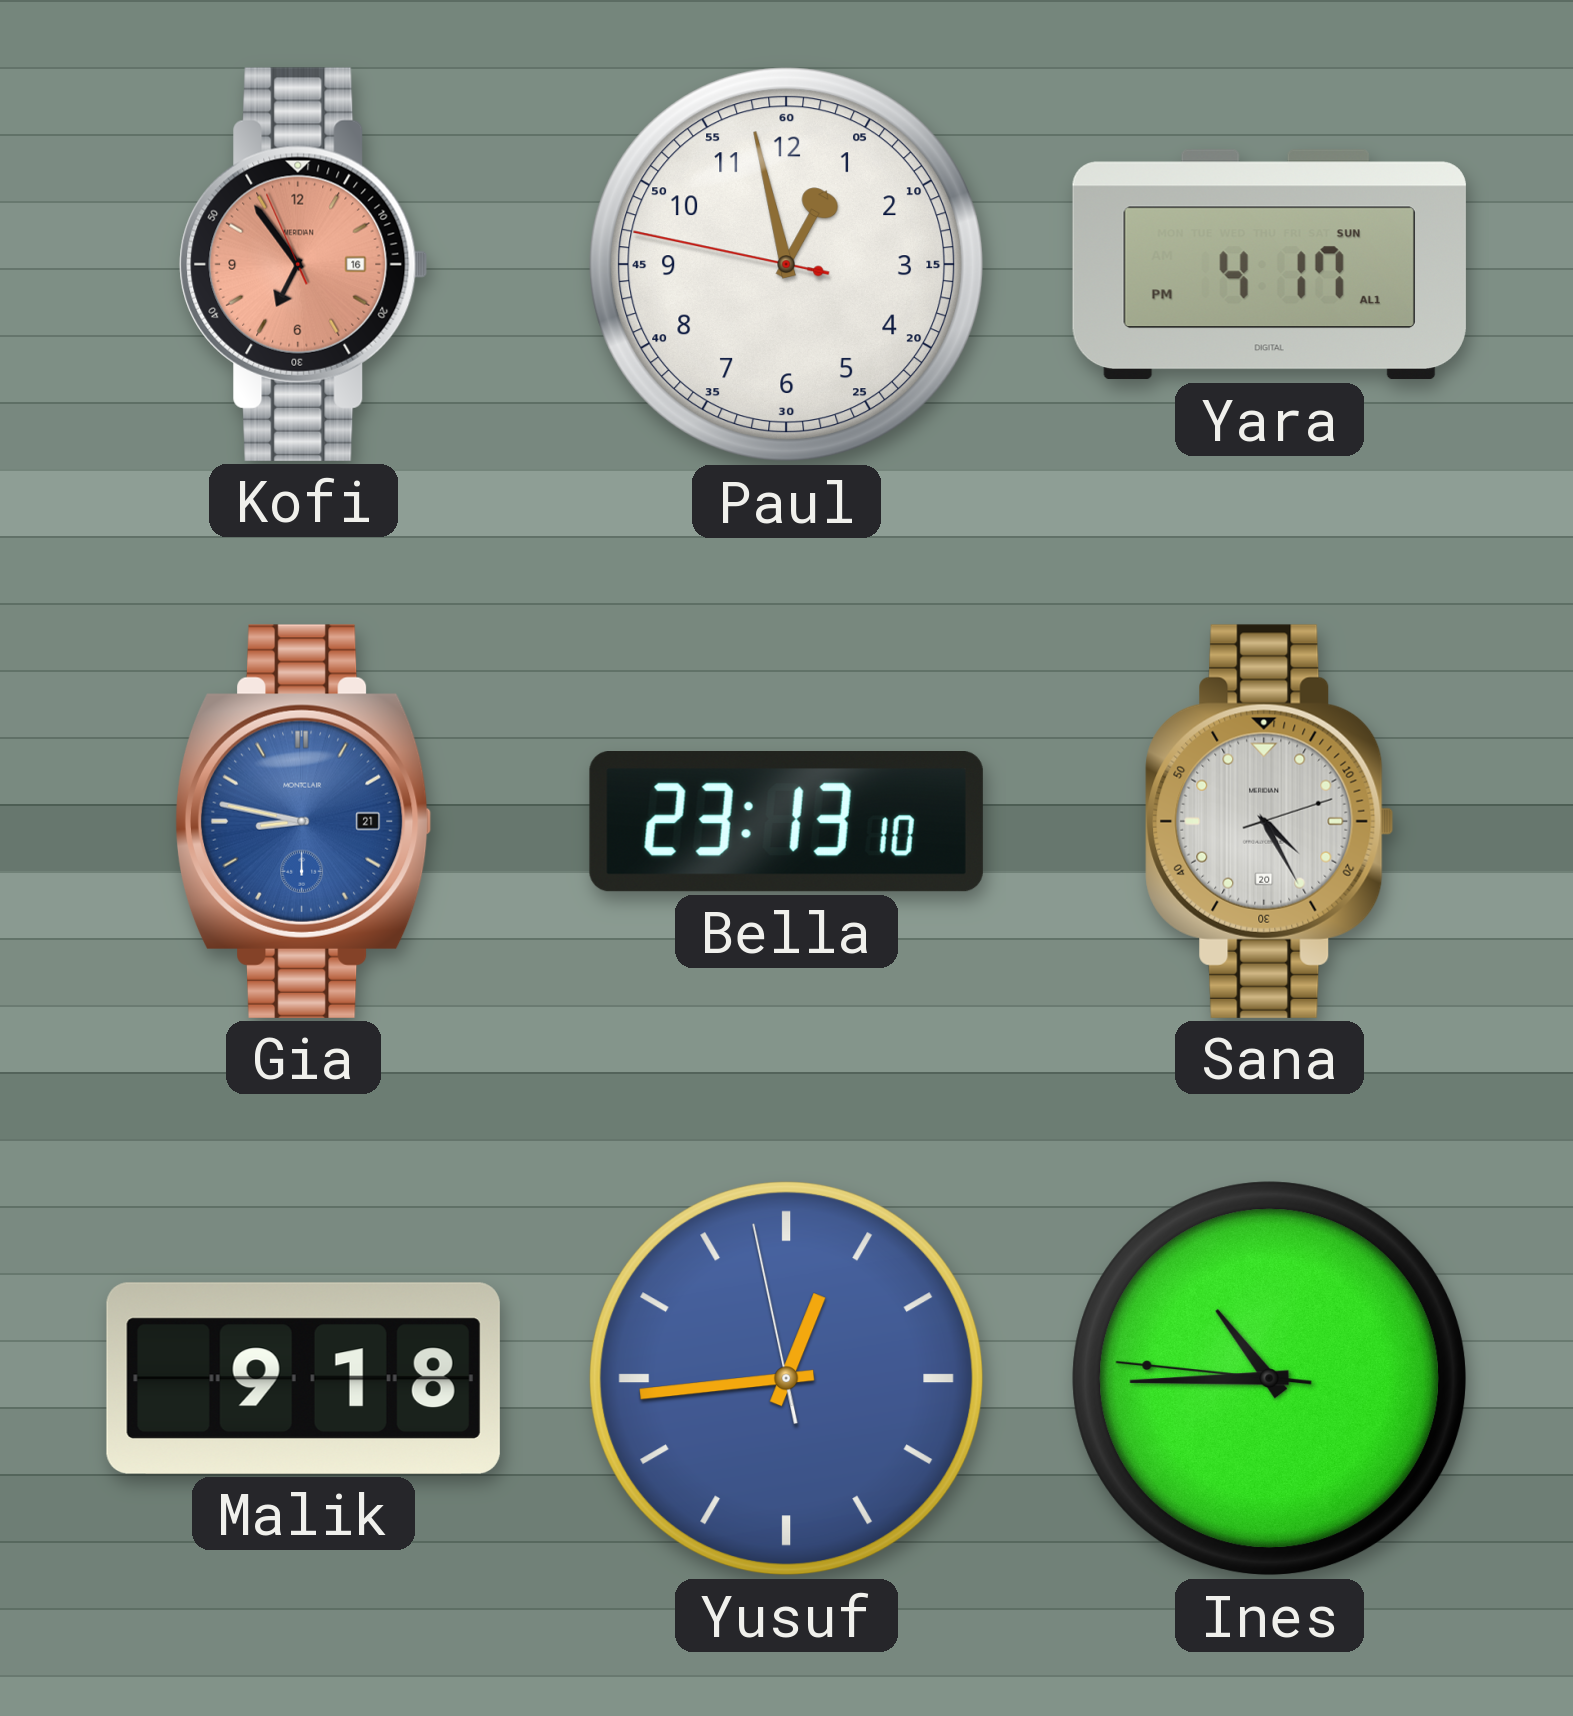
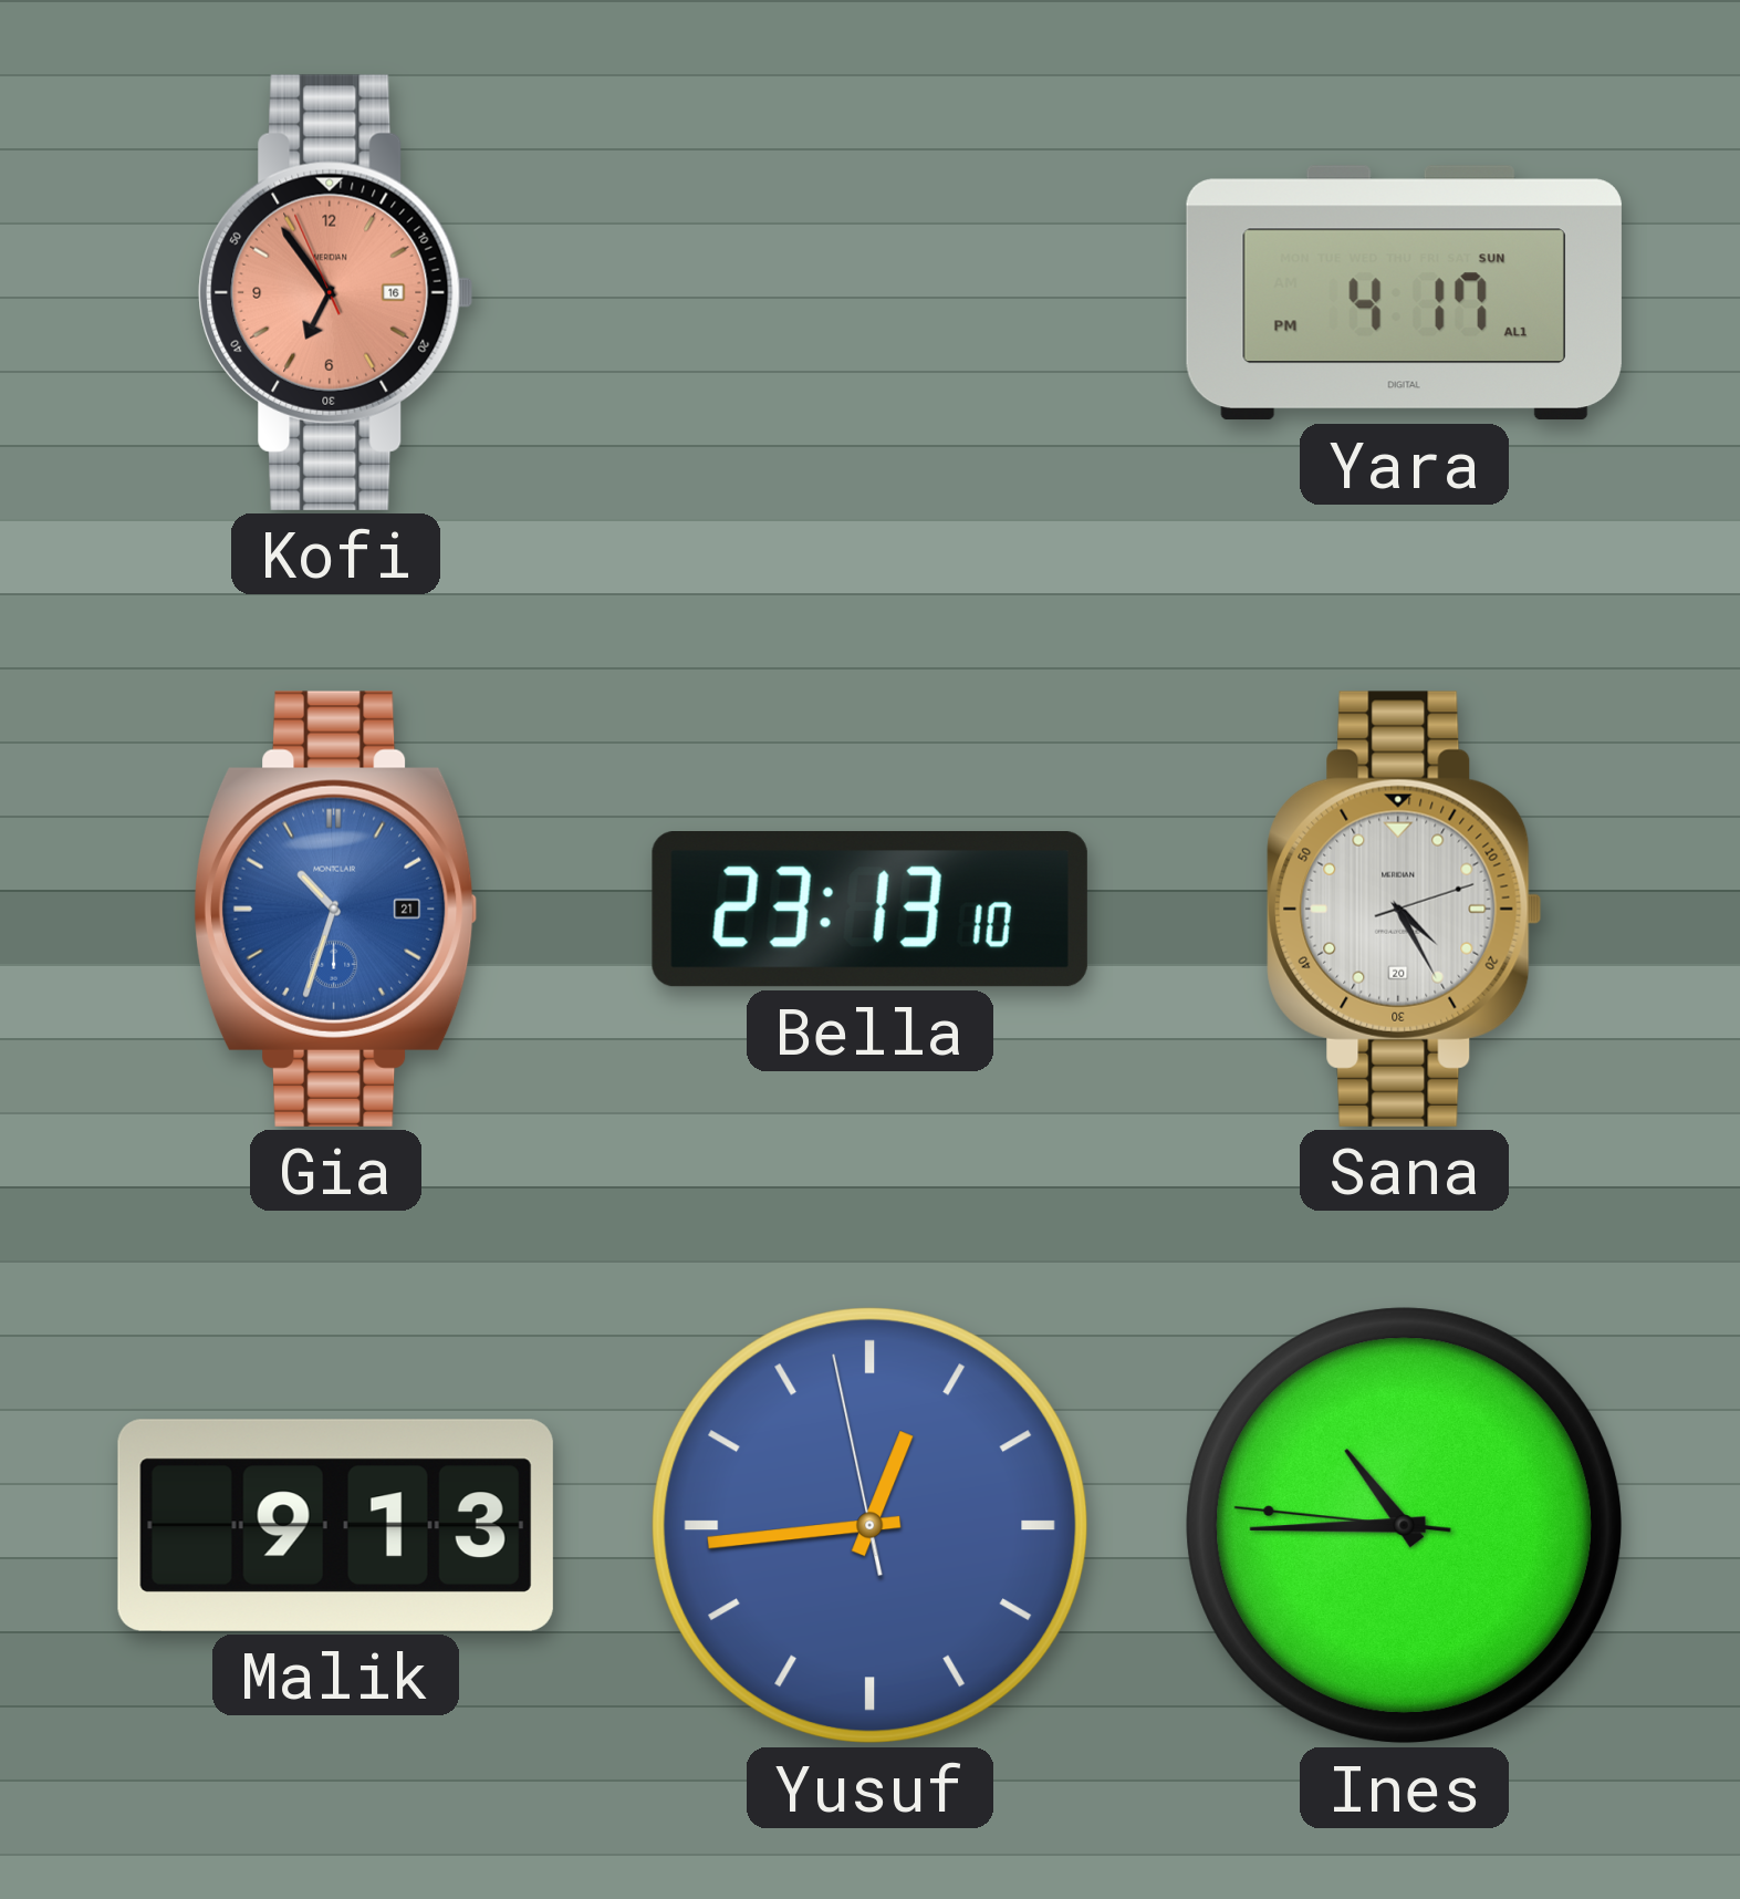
Paul: 12:57 -> none
Gia: 8:47 -> 10:33
Malik: 9:18 -> 9:13
